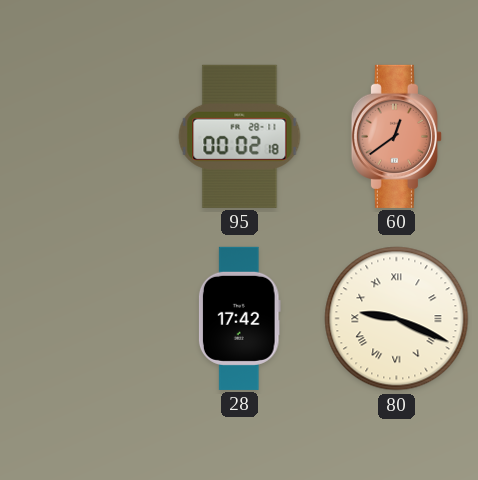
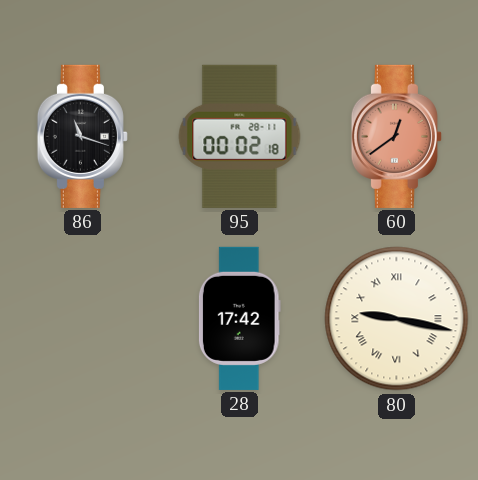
86: none -> 11:18
80: 9:19 -> 9:17
